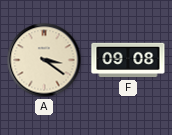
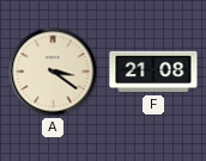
F: 09:08 -> 21:08
